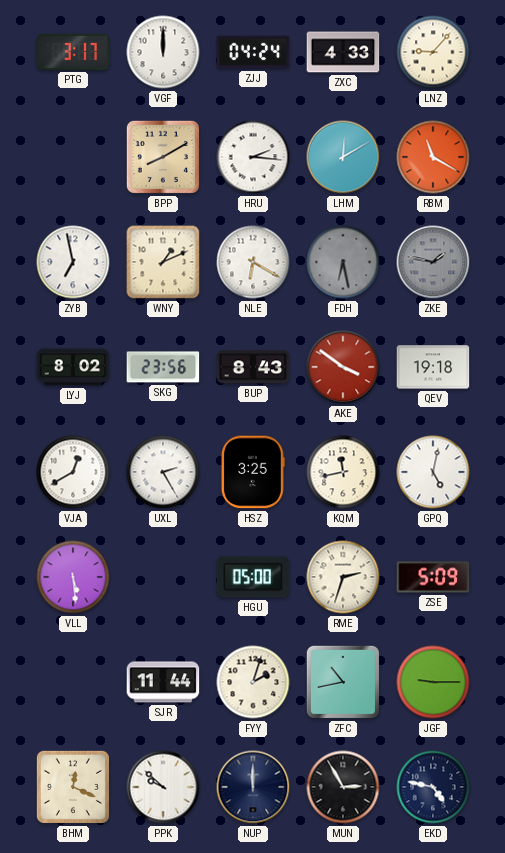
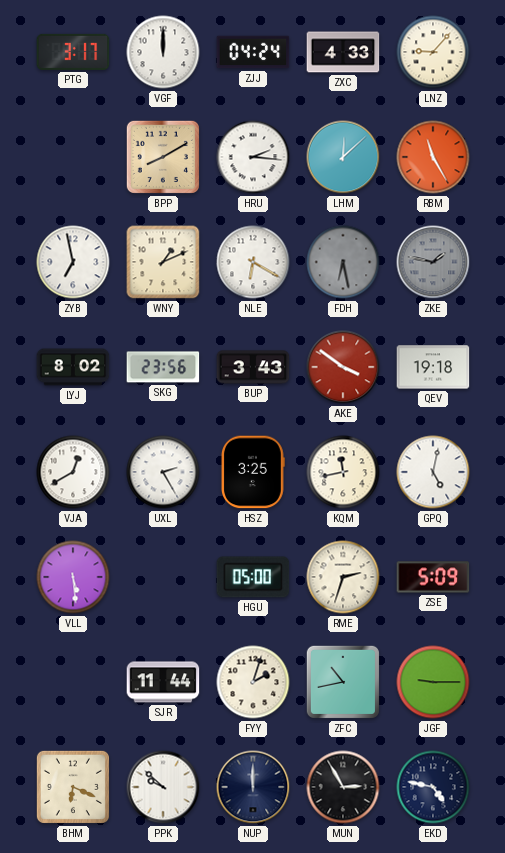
LHM: 12:10 -> 12:08
RBM: 11:20 -> 11:25
BUP: 8:43 -> 3:43
BHM: 12:19 -> 6:19
